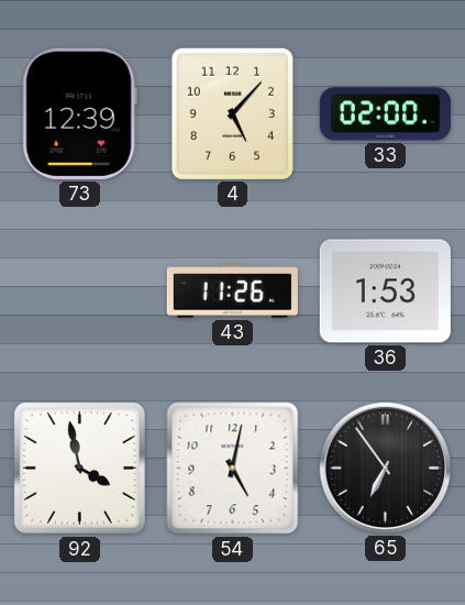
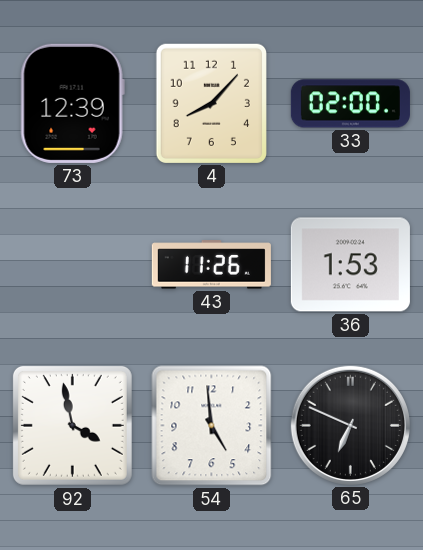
4: 5:07 -> 8:07
54: 5:02 -> 4:59
65: 6:54 -> 6:49
